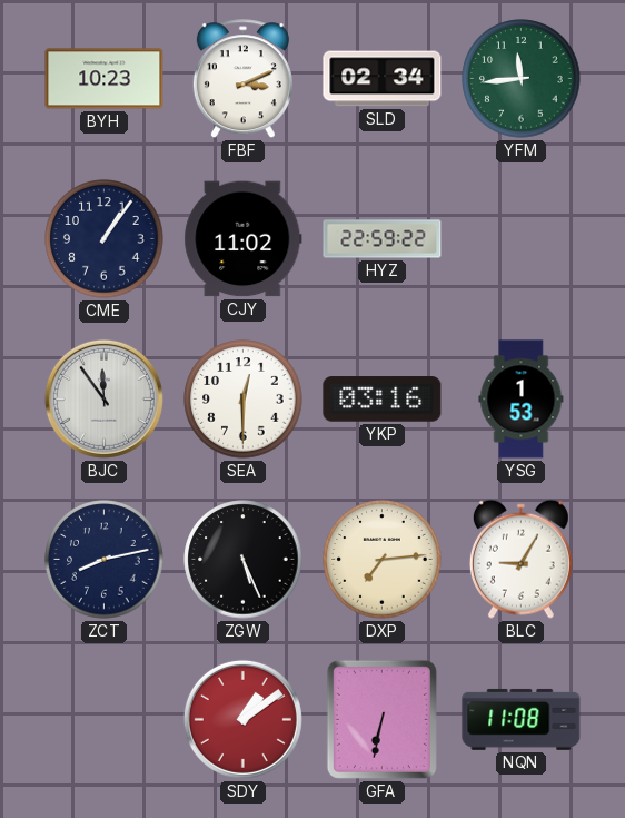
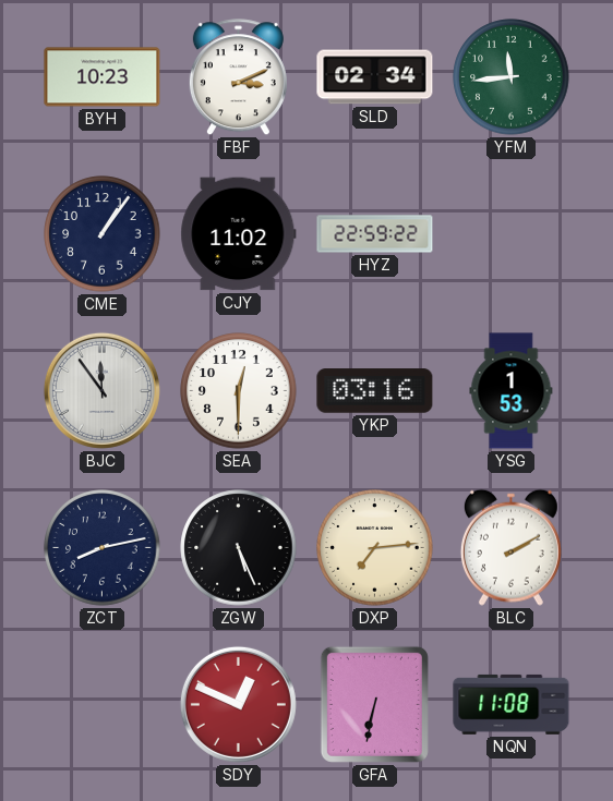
BLC: 9:05 -> 2:10
SDY: 1:09 -> 12:49
